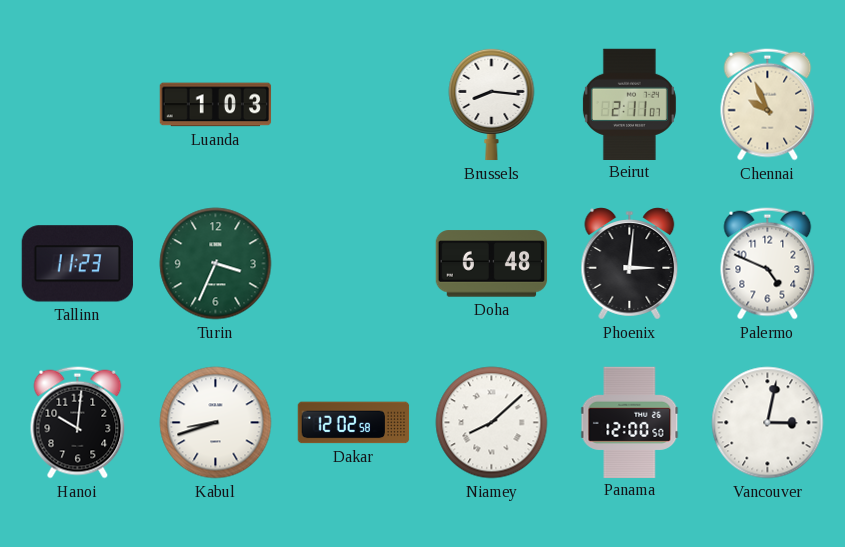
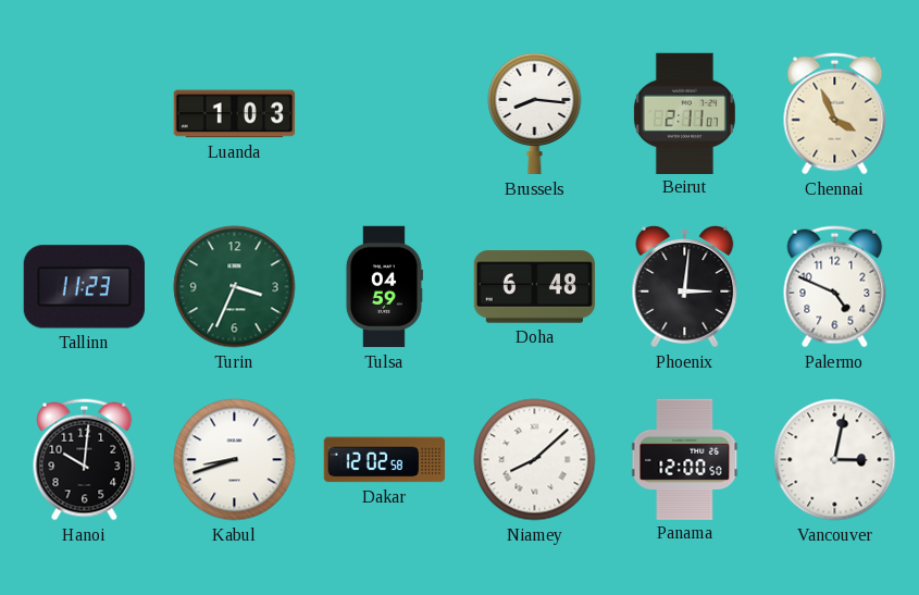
Chennai: 9:56 -> 3:56
Tulsa: none -> 04:59
